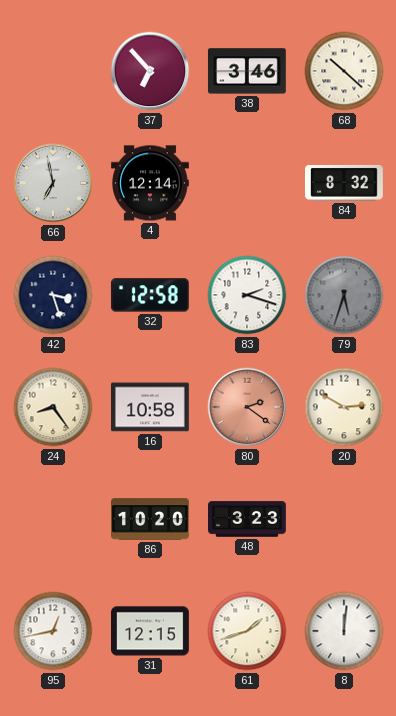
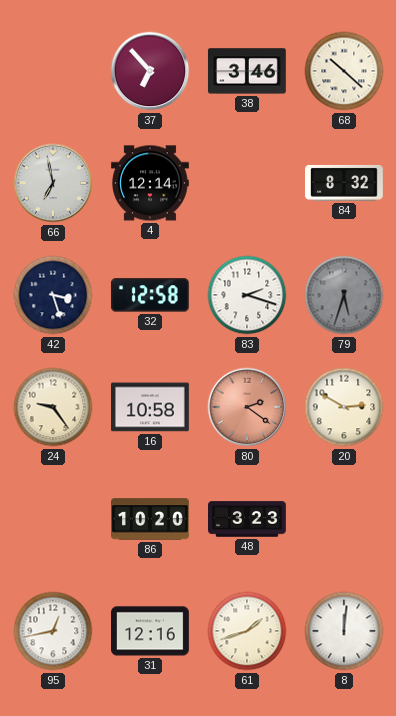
24: 8:24 -> 9:24
31: 12:15 -> 12:16
